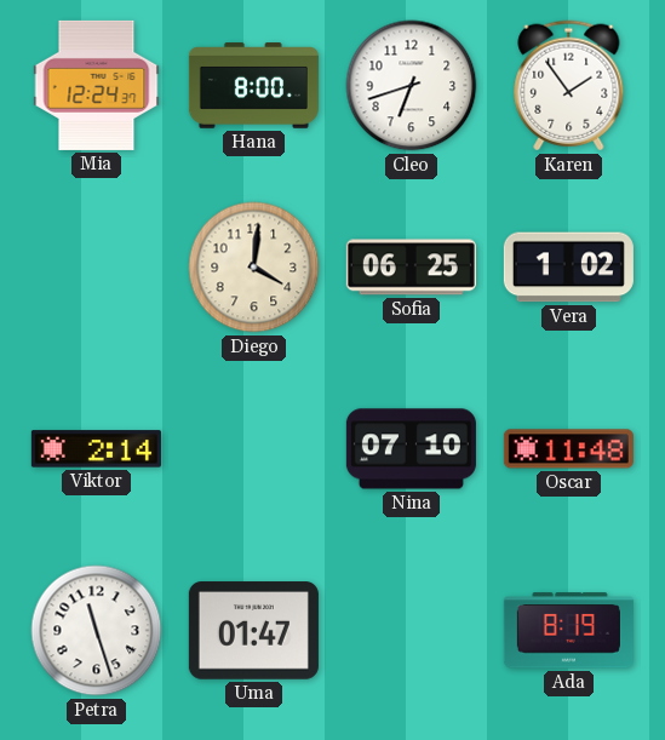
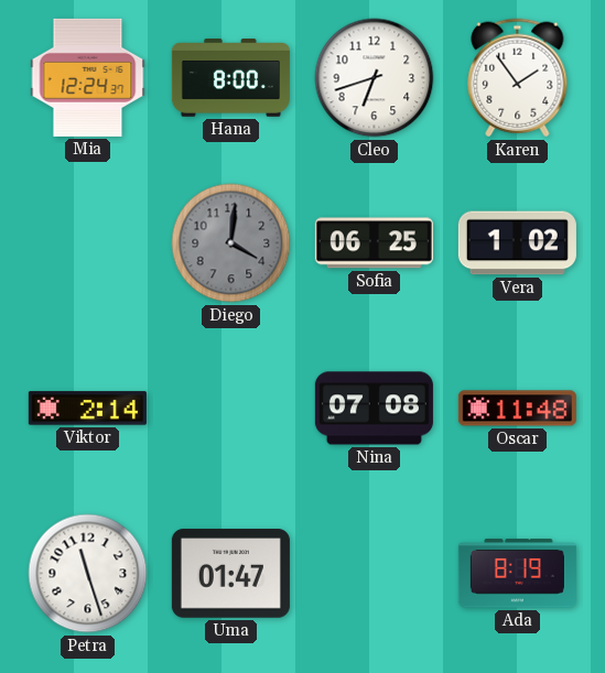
Diego dial: cream -> grey
Nina: 07:10 -> 07:08
